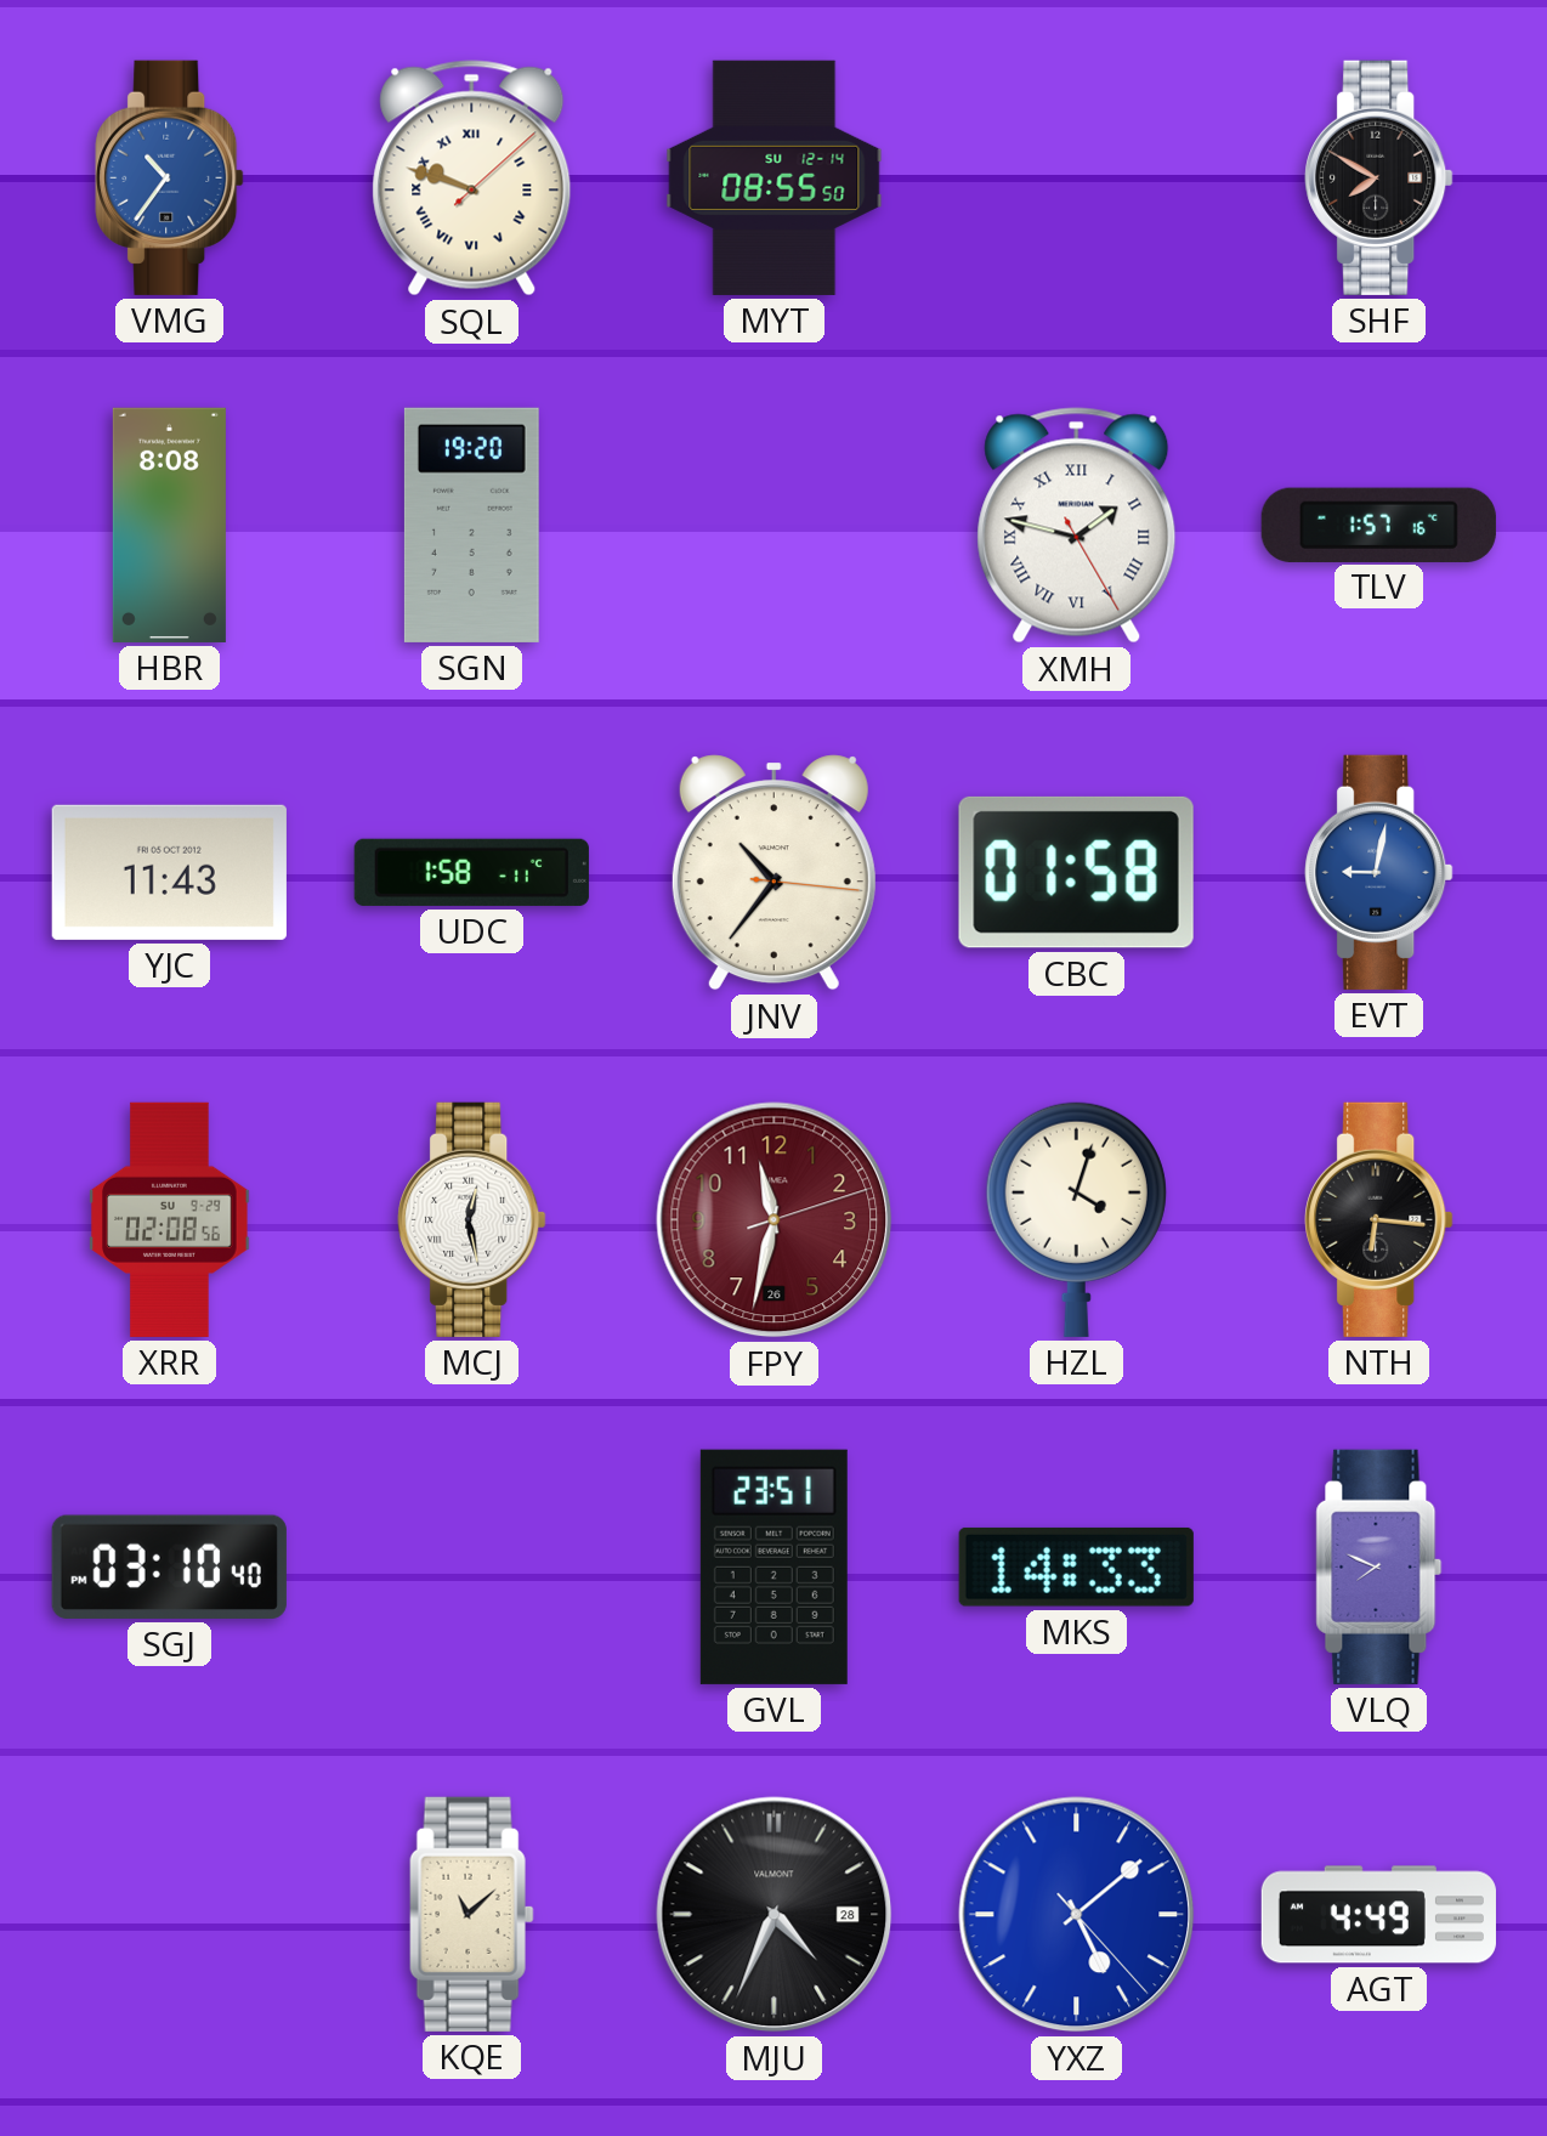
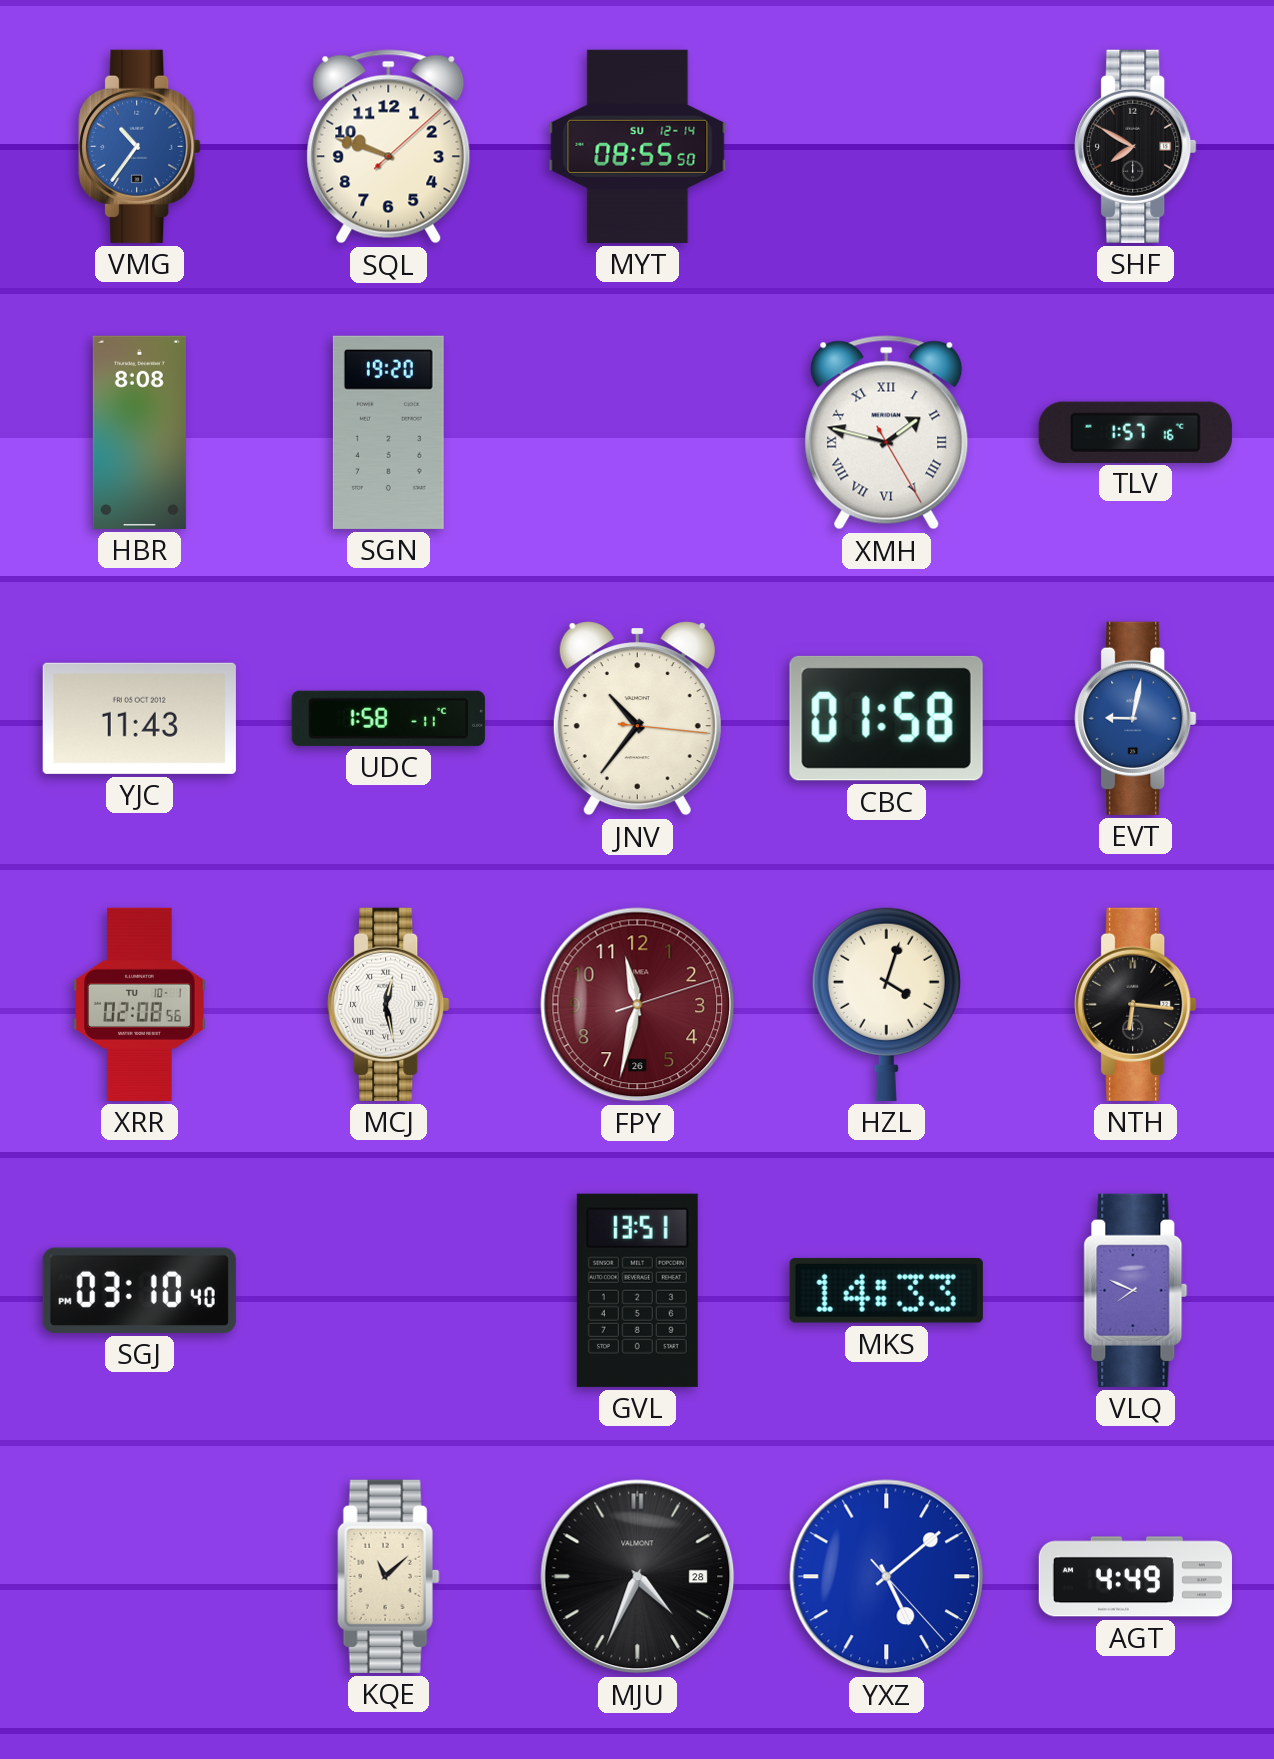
SQL numerals: Roman -> Arabic
XRR date: SU 9-29 -> TU 10-1
GVL: 23:51 -> 13:51
